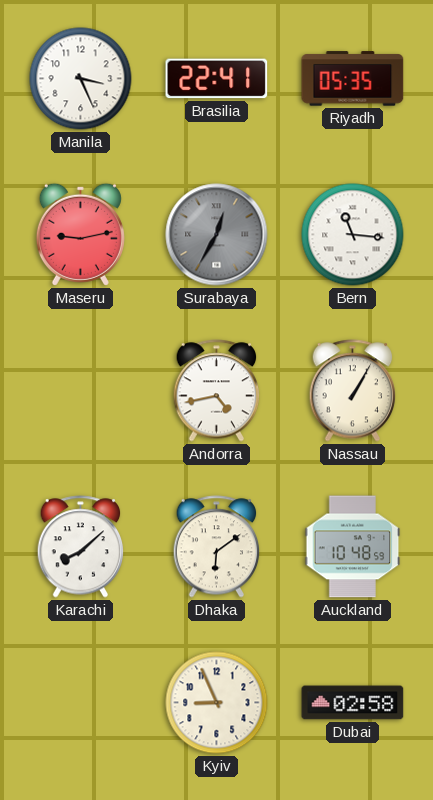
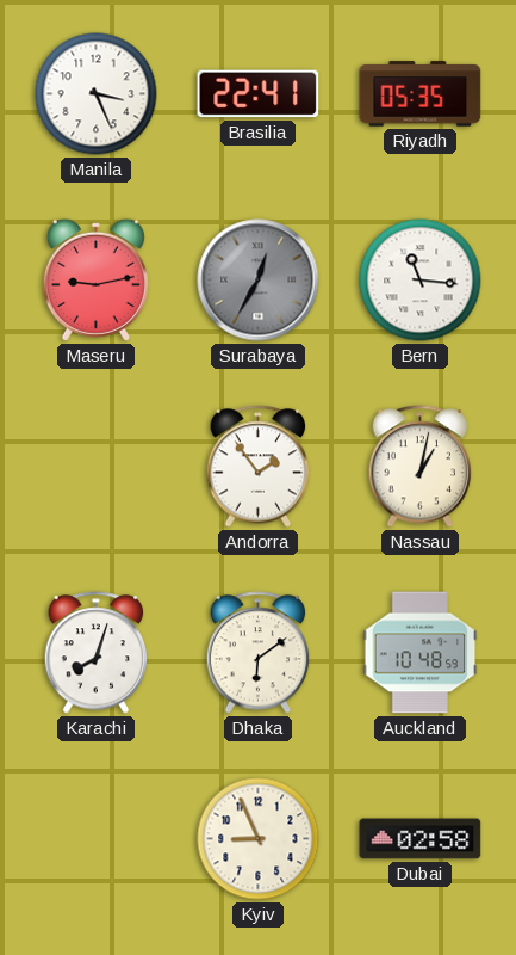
Andorra: 4:43 -> 1:54
Nassau: 1:05 -> 1:02
Karachi: 8:08 -> 8:03
